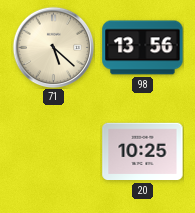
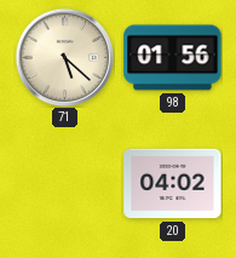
98: 13:56 -> 01:56
20: 10:25 -> 04:02
